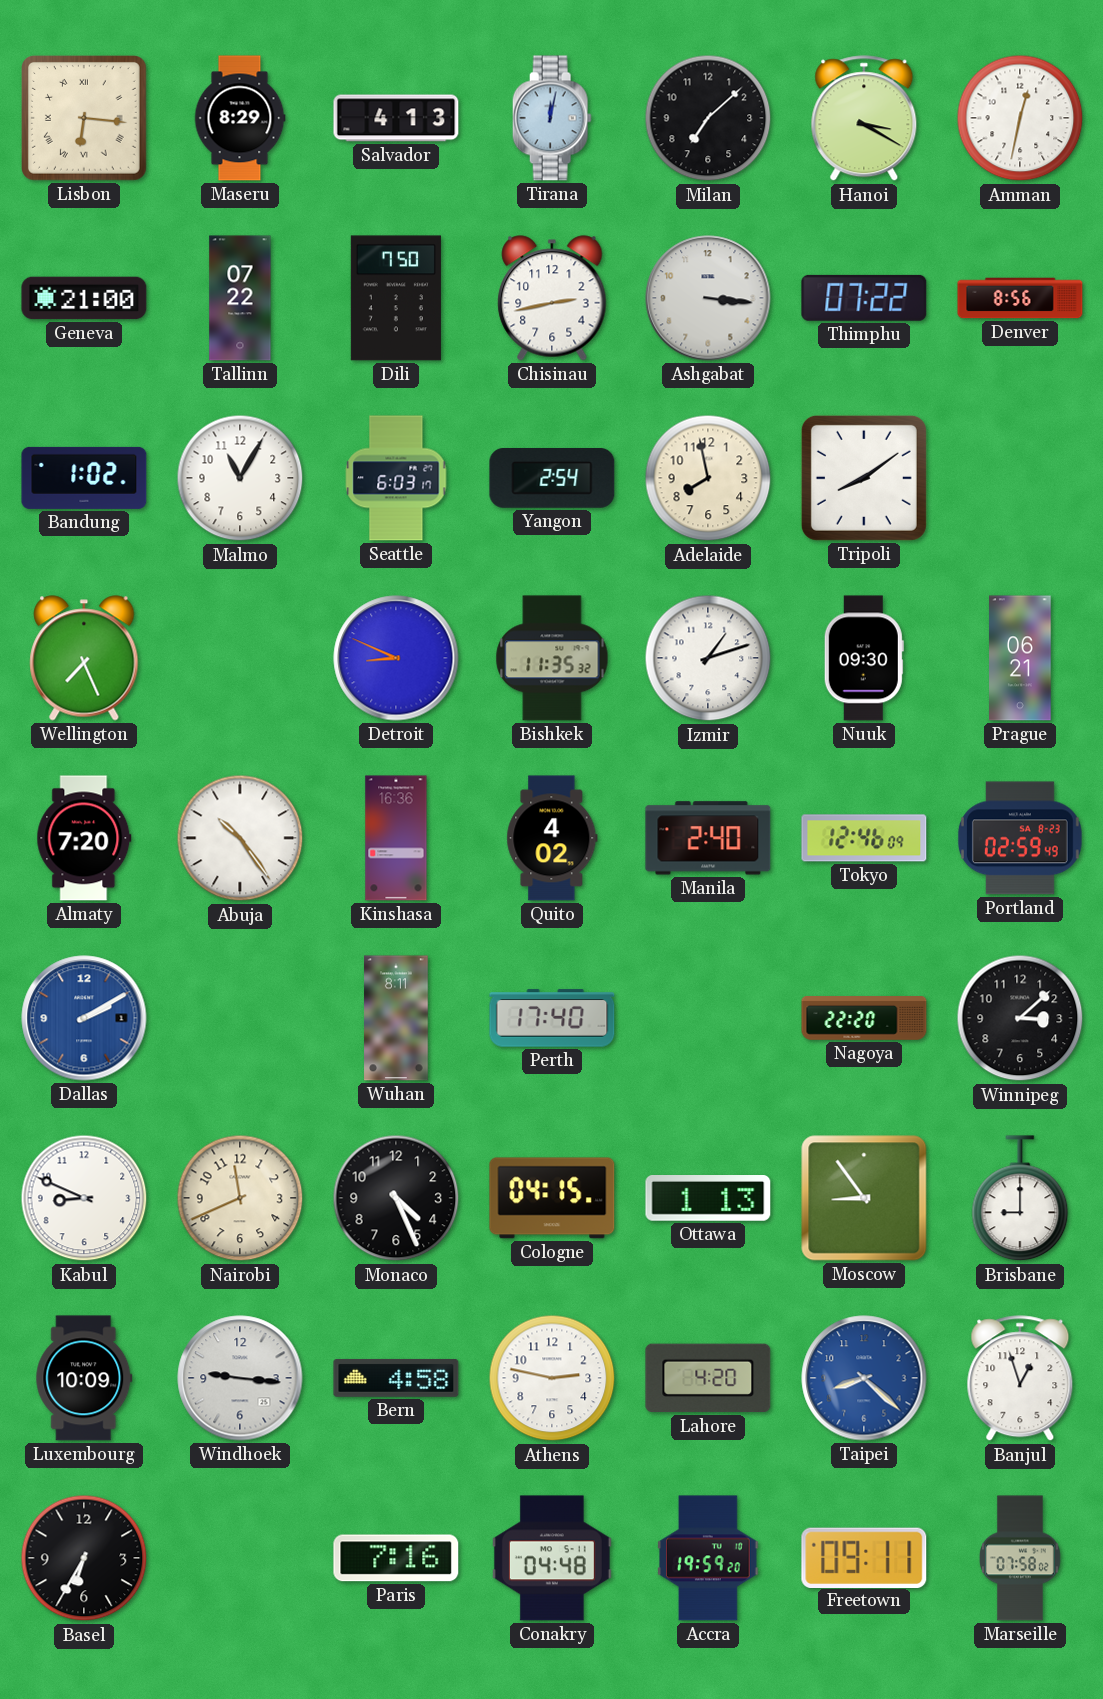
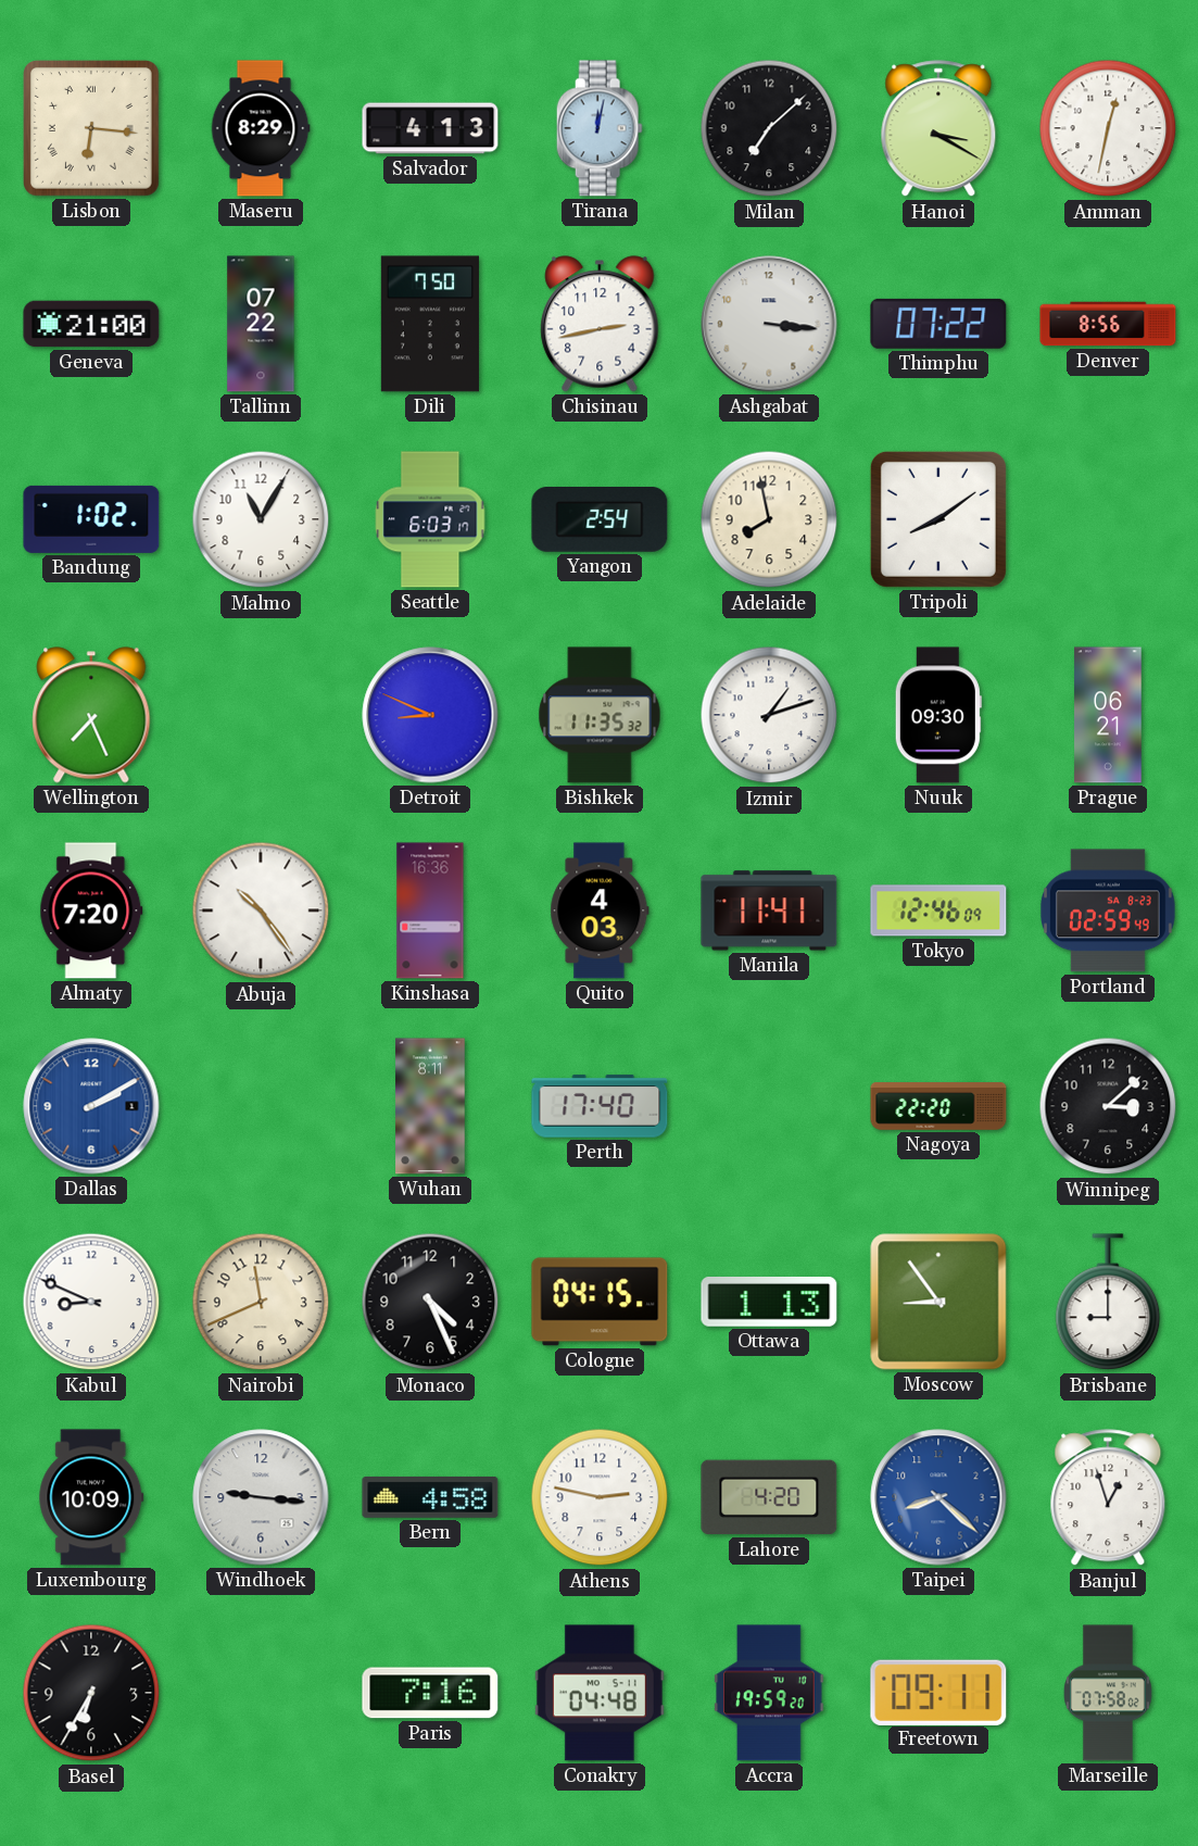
Quito: 4:02 -> 4:03
Manila: 2:40 -> 11:41
